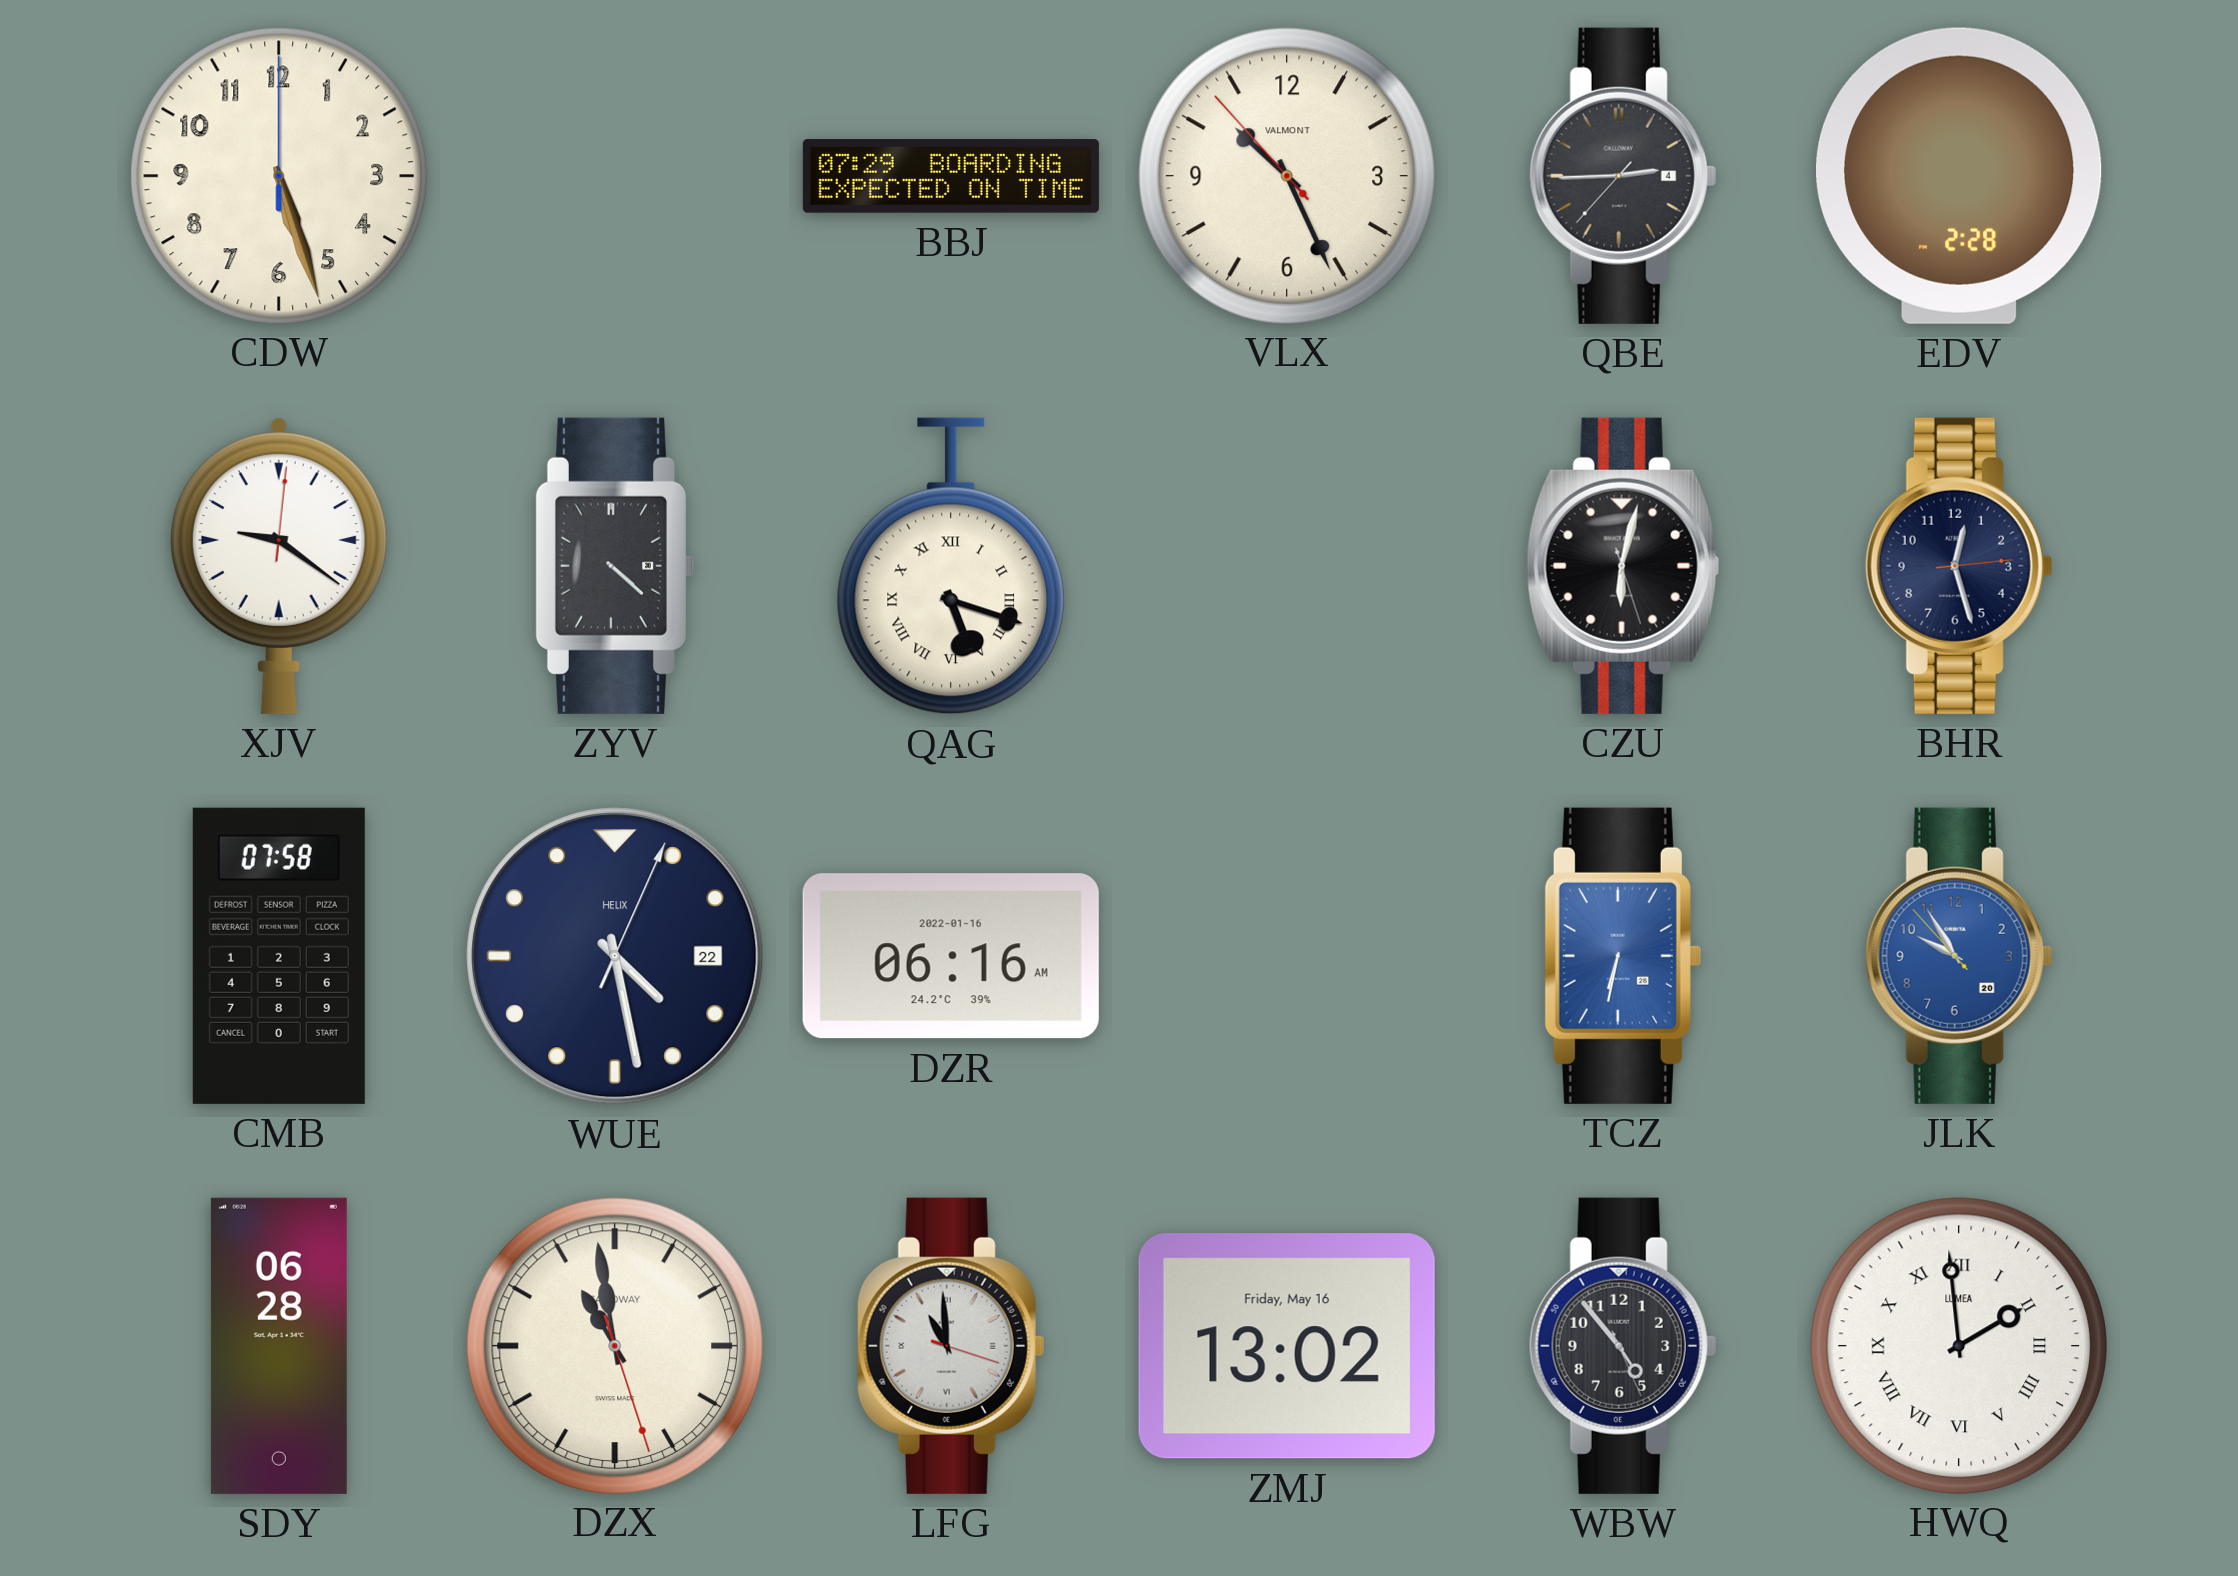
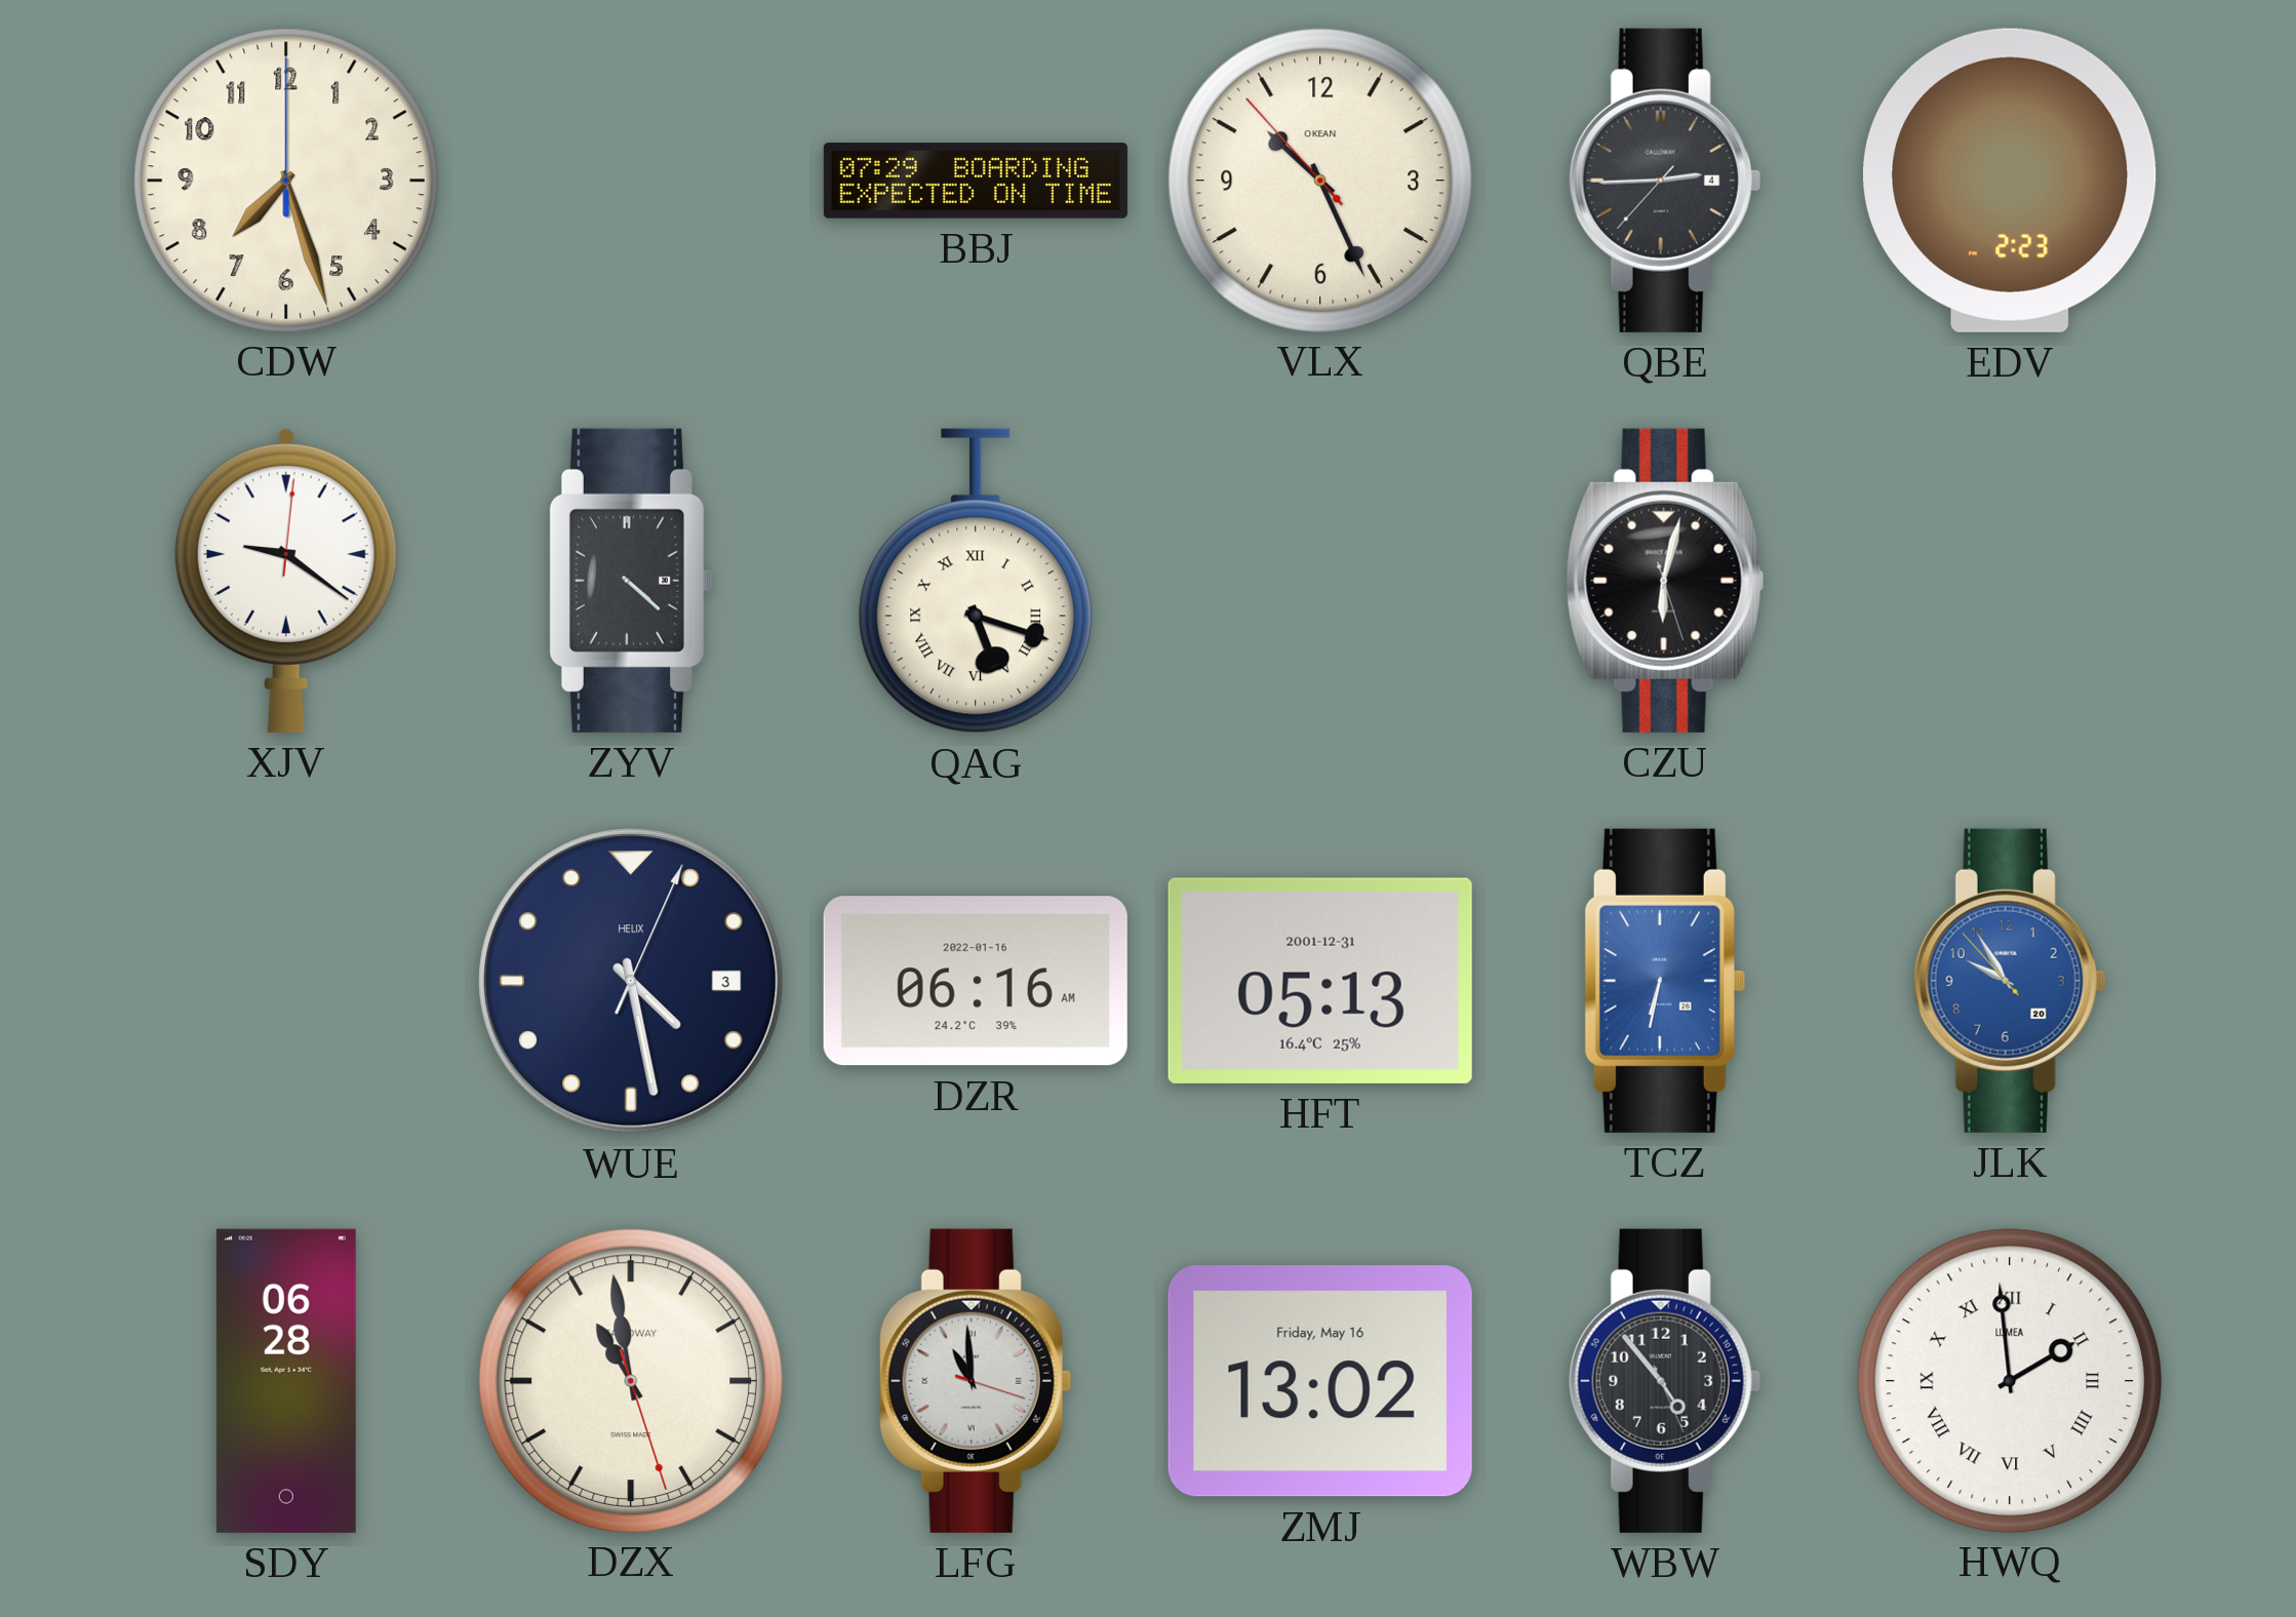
CDW: 5:27 -> 7:27
VLX brand: VALMONT -> OKEAN
EDV: 2:28 -> 2:23
BHR: 12:27 -> none
CMB: 07:58 -> none
WUE date: 22 -> 3
HFT: none -> 05:13
